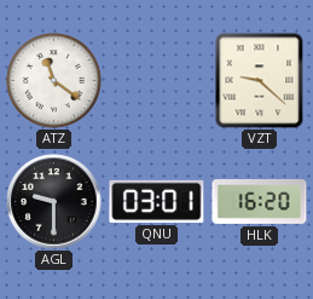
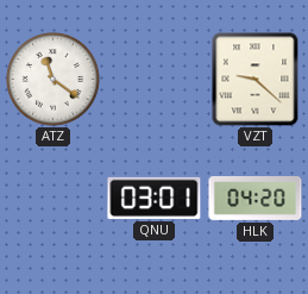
AGL: 9:30 -> none
HLK: 16:20 -> 04:20
